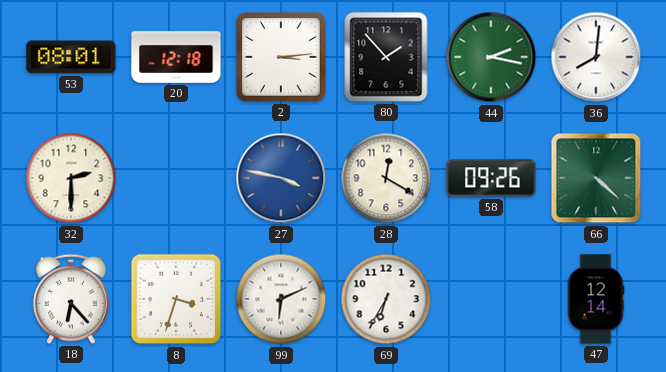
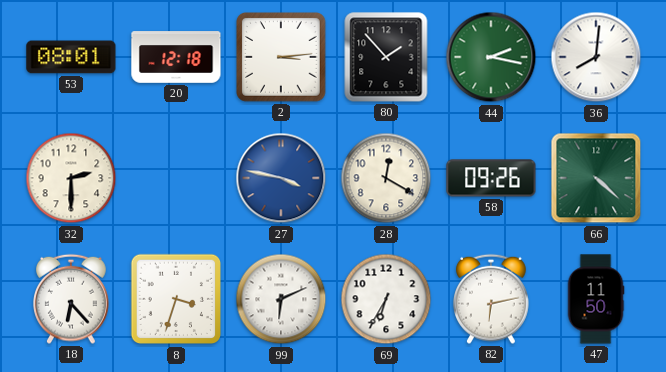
82: none -> 6:13
47: 12:14 -> 11:50
